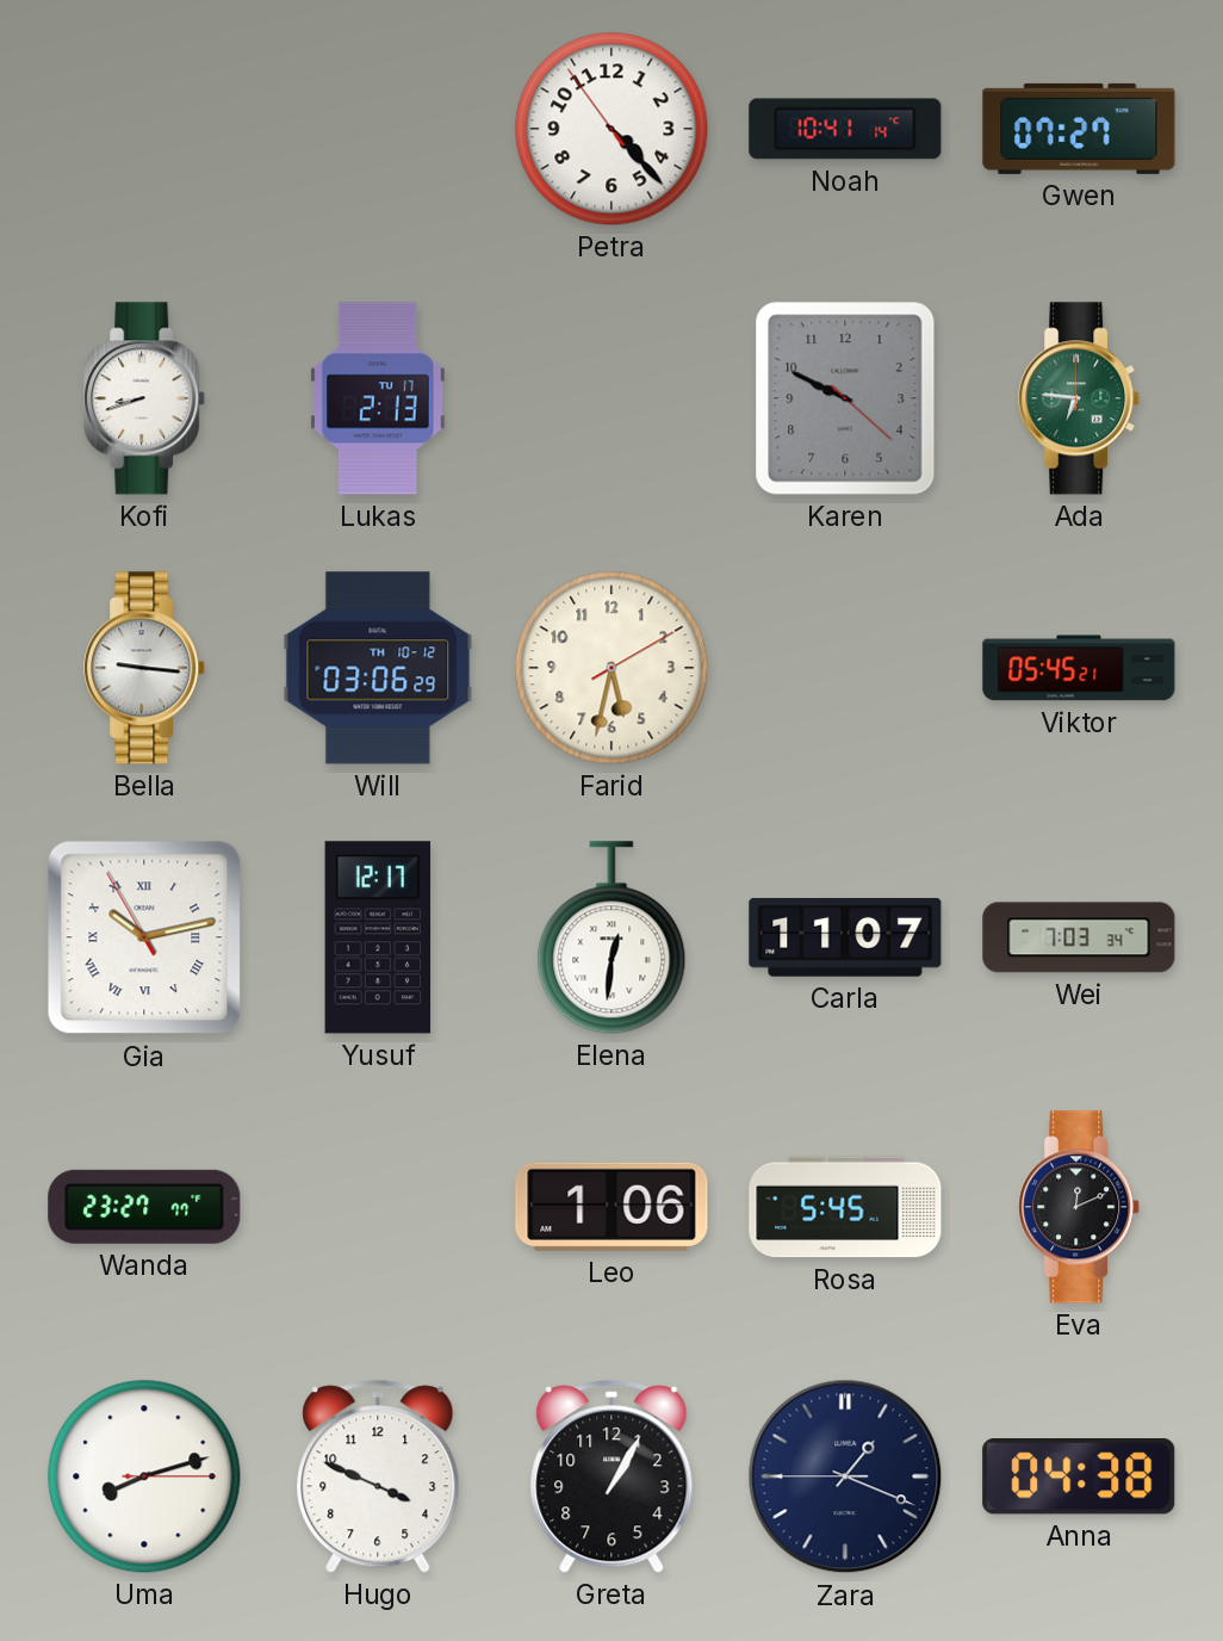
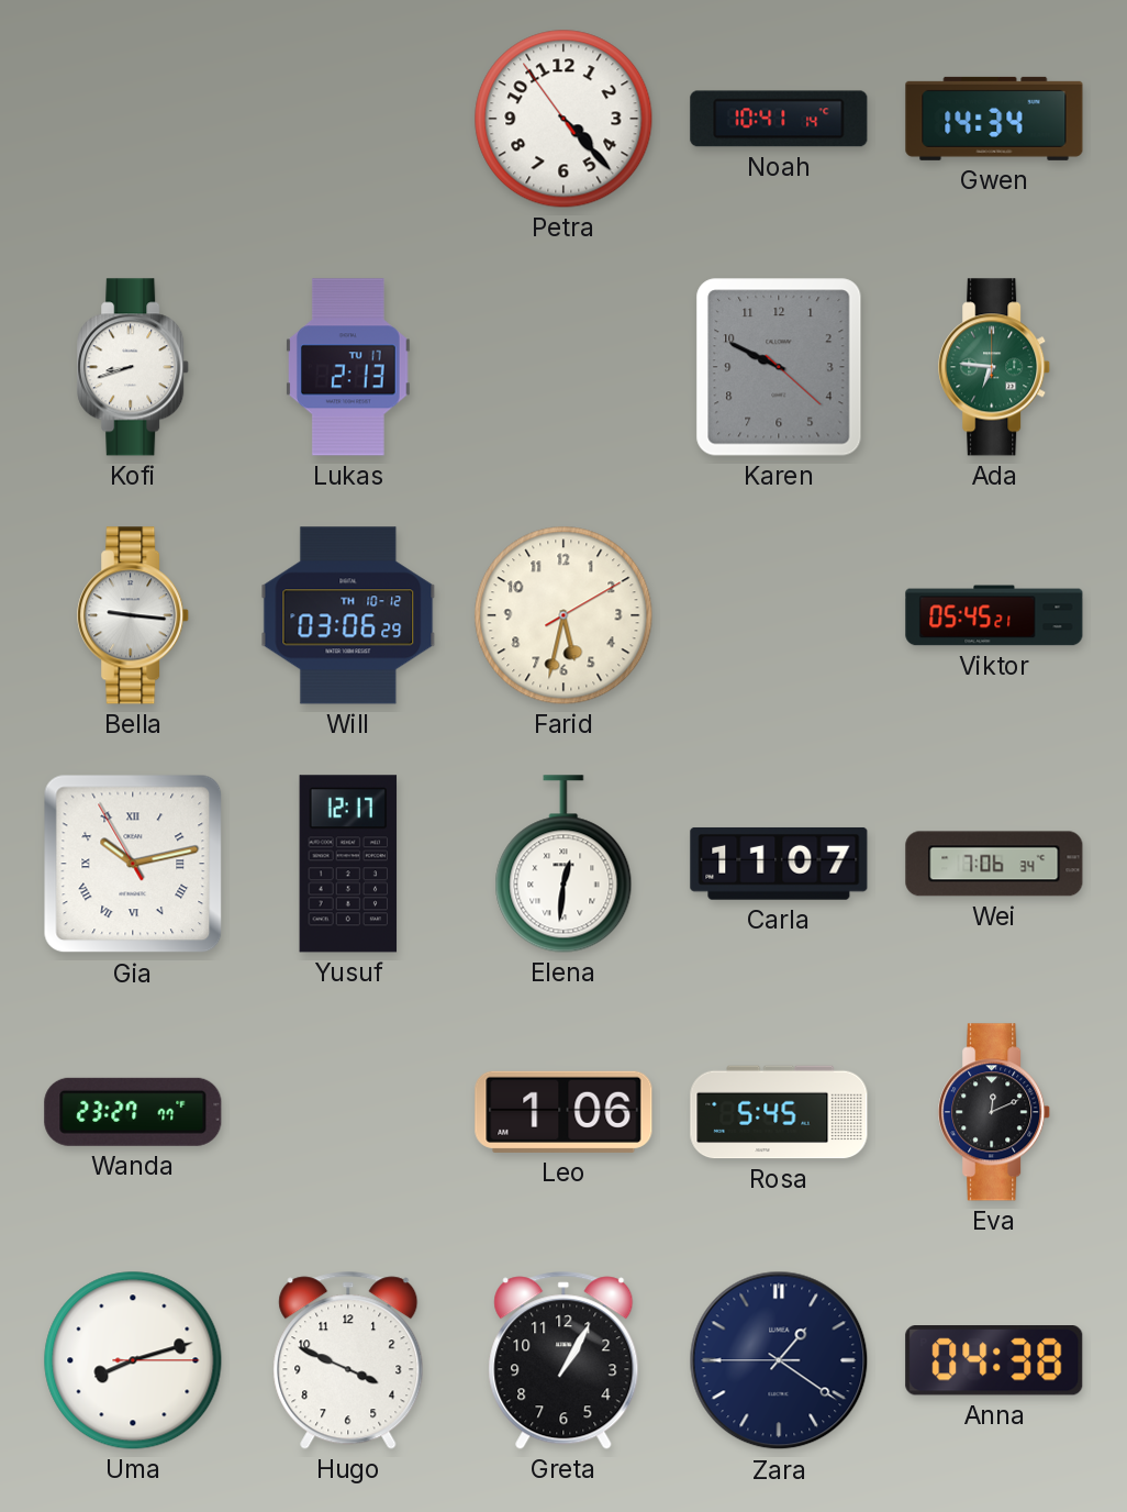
Gwen: 07:27 -> 14:34
Wei: 7:03 -> 7:06
Zara: 1:18 -> 1:20
